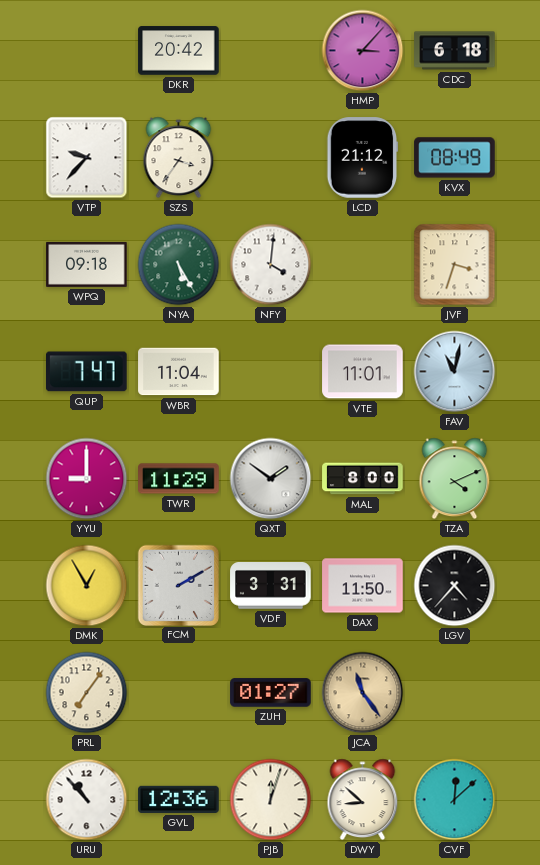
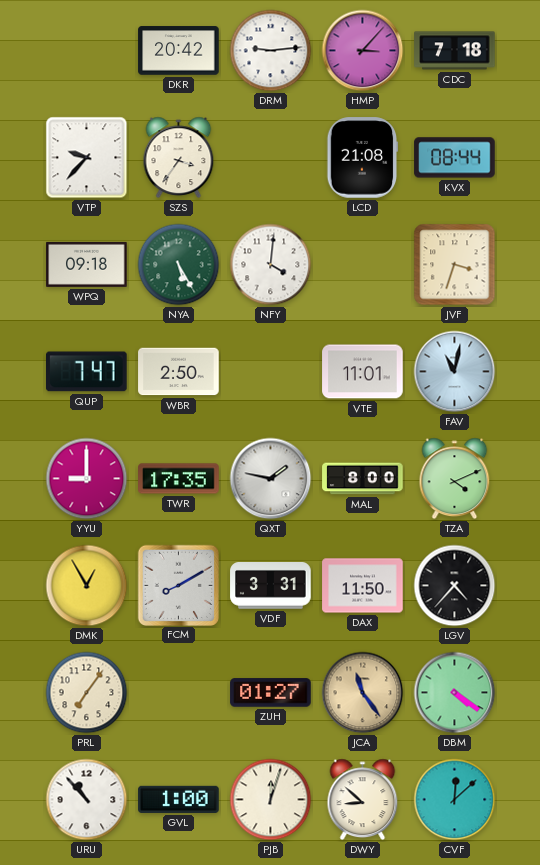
DRM: none -> 9:14
CDC: 6:18 -> 7:18
LCD: 21:12 -> 21:08
KVX: 08:49 -> 08:44
WBR: 11:04 -> 2:50
TWR: 11:29 -> 17:35
QXT: 1:51 -> 1:47
FCM: 2:10 -> 8:10
DBM: none -> 4:21
GVL: 12:36 -> 1:00
